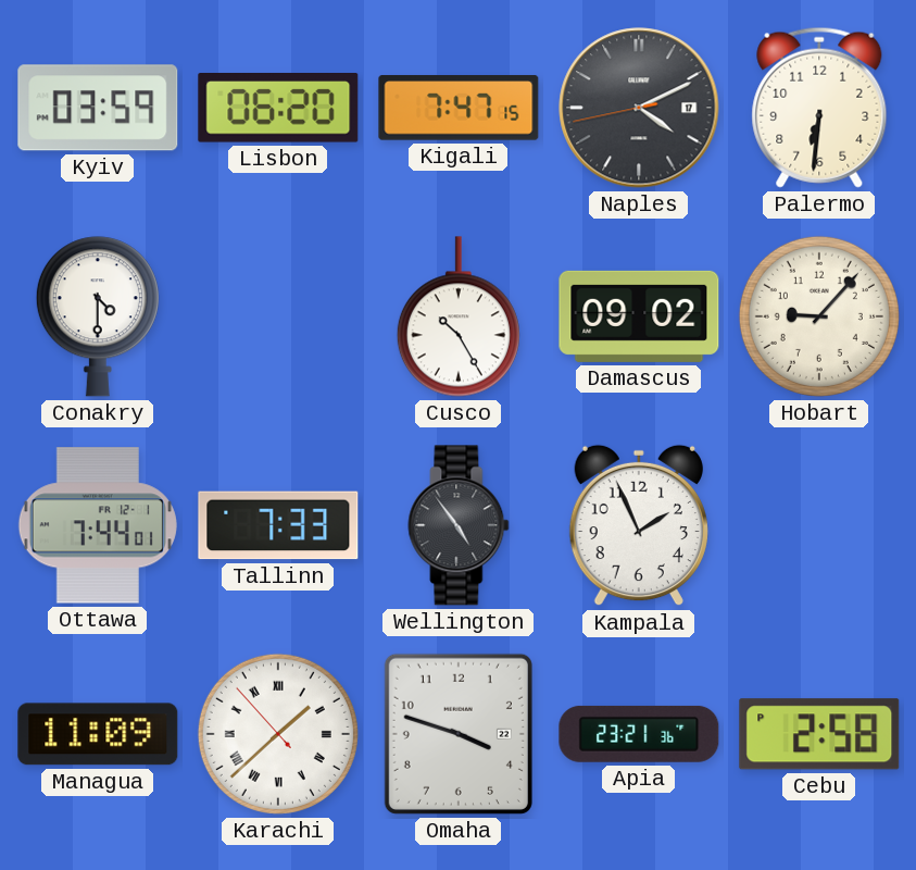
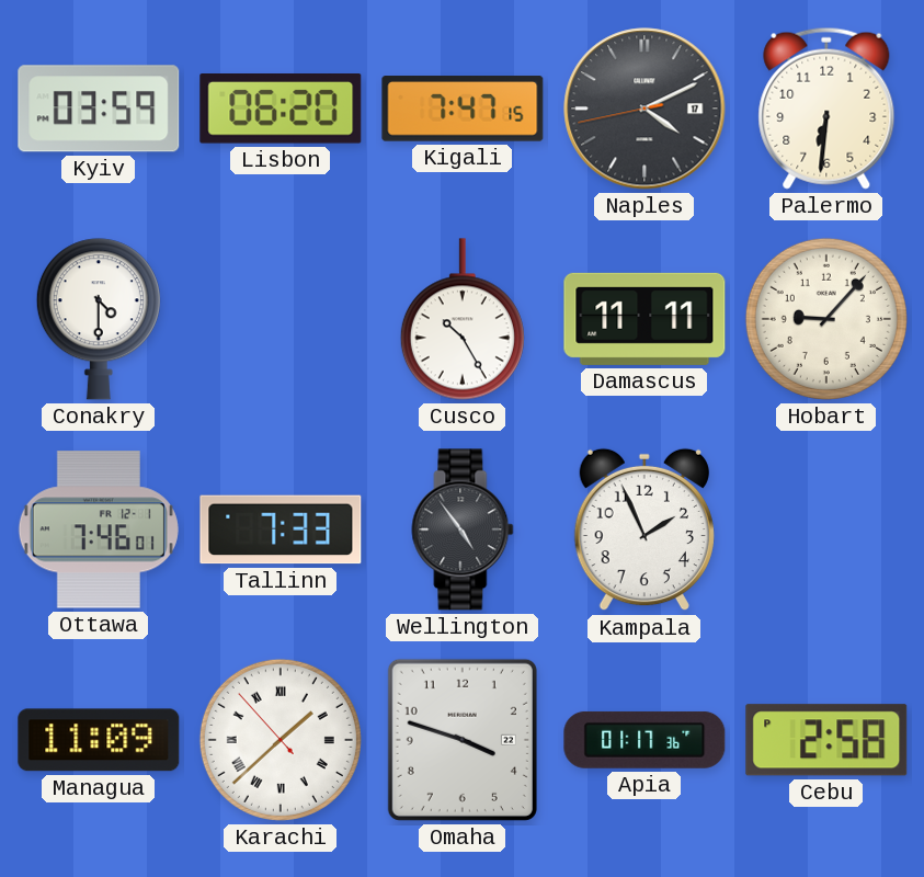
Damascus: 09:02 -> 11:11
Ottawa: 7:44 -> 7:46
Apia: 23:21 -> 01:17
